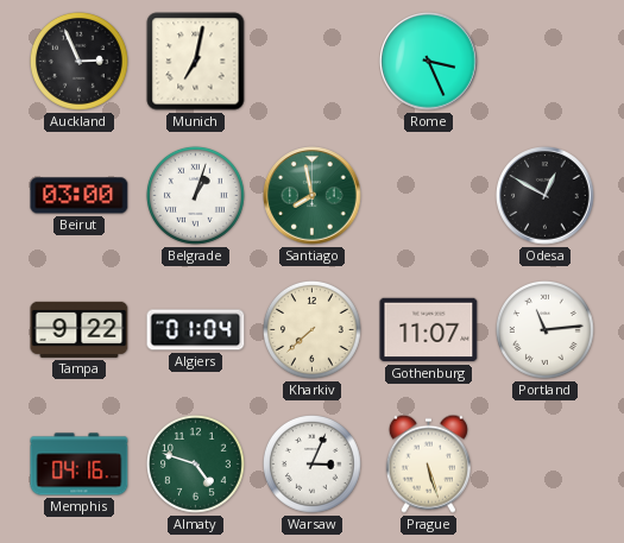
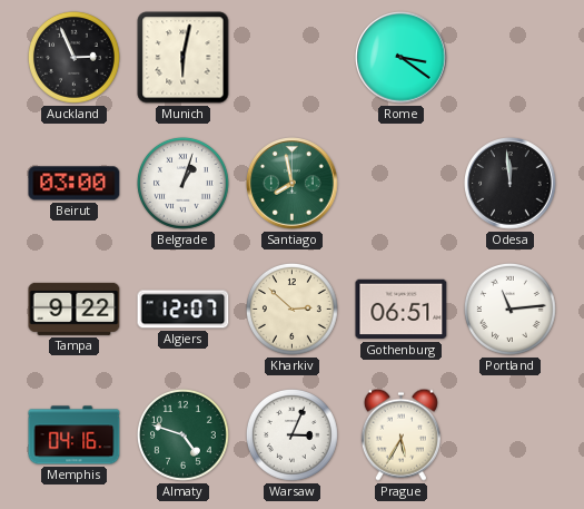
Munich: 7:02 -> 6:02
Rome: 3:26 -> 3:21
Odesa: 12:50 -> 11:59
Algiers: 01:04 -> 12:07
Kharkiv: 7:38 -> 2:52
Gothenburg: 11:07 -> 06:51
Prague: 5:27 -> 5:35
